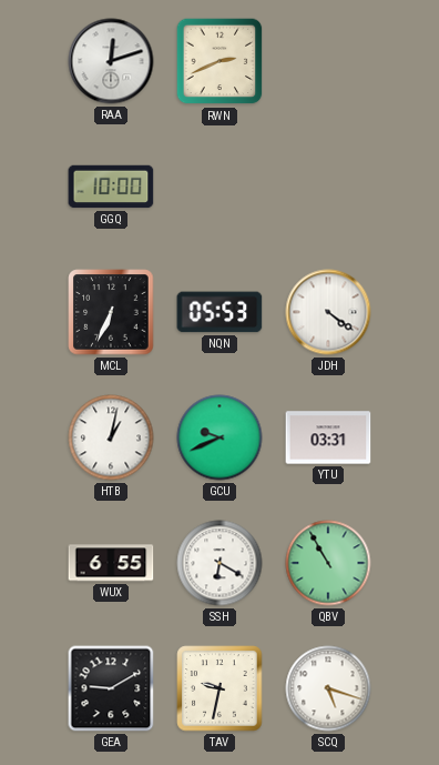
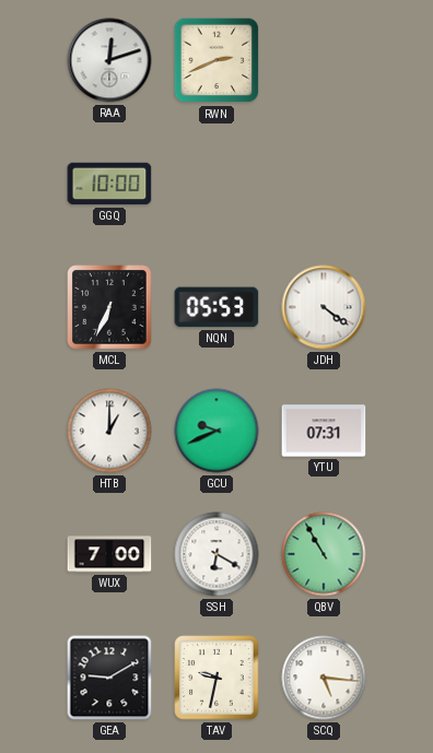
HTB: 1:02 -> 1:00
YTU: 03:31 -> 07:31
WUX: 6:55 -> 7:00
SCQ: 5:18 -> 5:16
